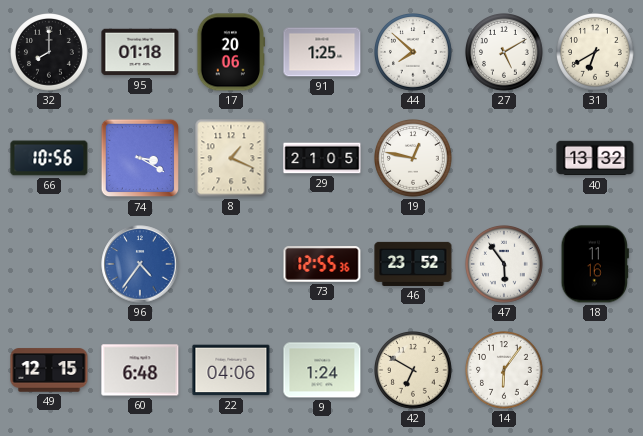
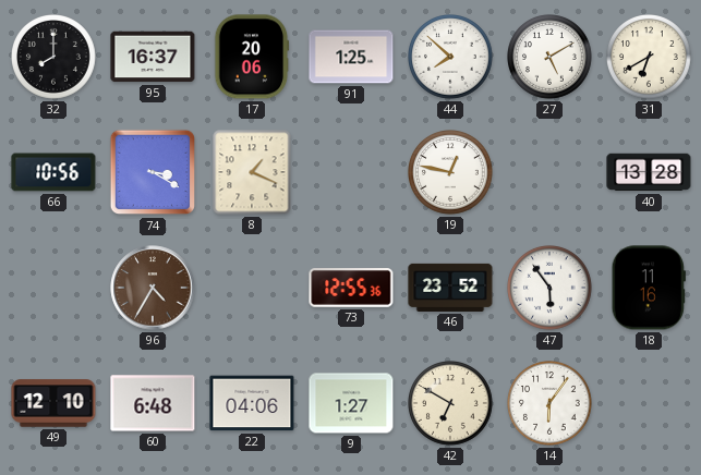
95: 01:18 -> 16:37
29: 21:05 -> none
40: 13:32 -> 13:28
96: 4:36 -> 4:35
96 dial: blue -> brown
49: 12:15 -> 12:10
9: 1:24 -> 1:27
